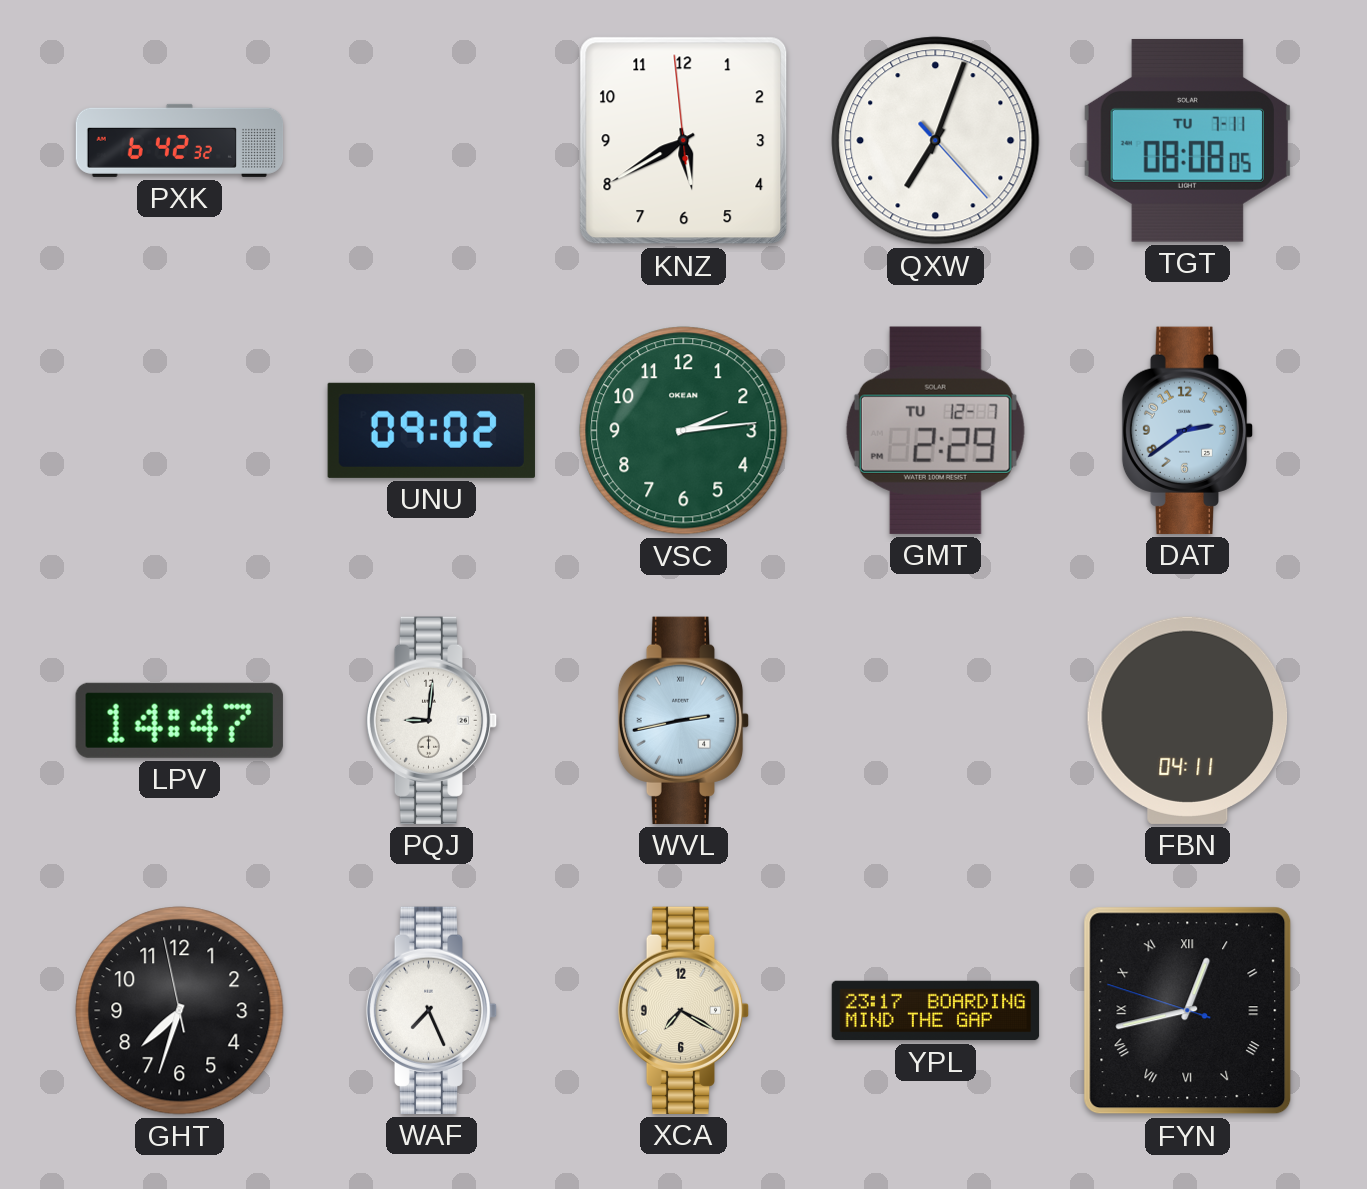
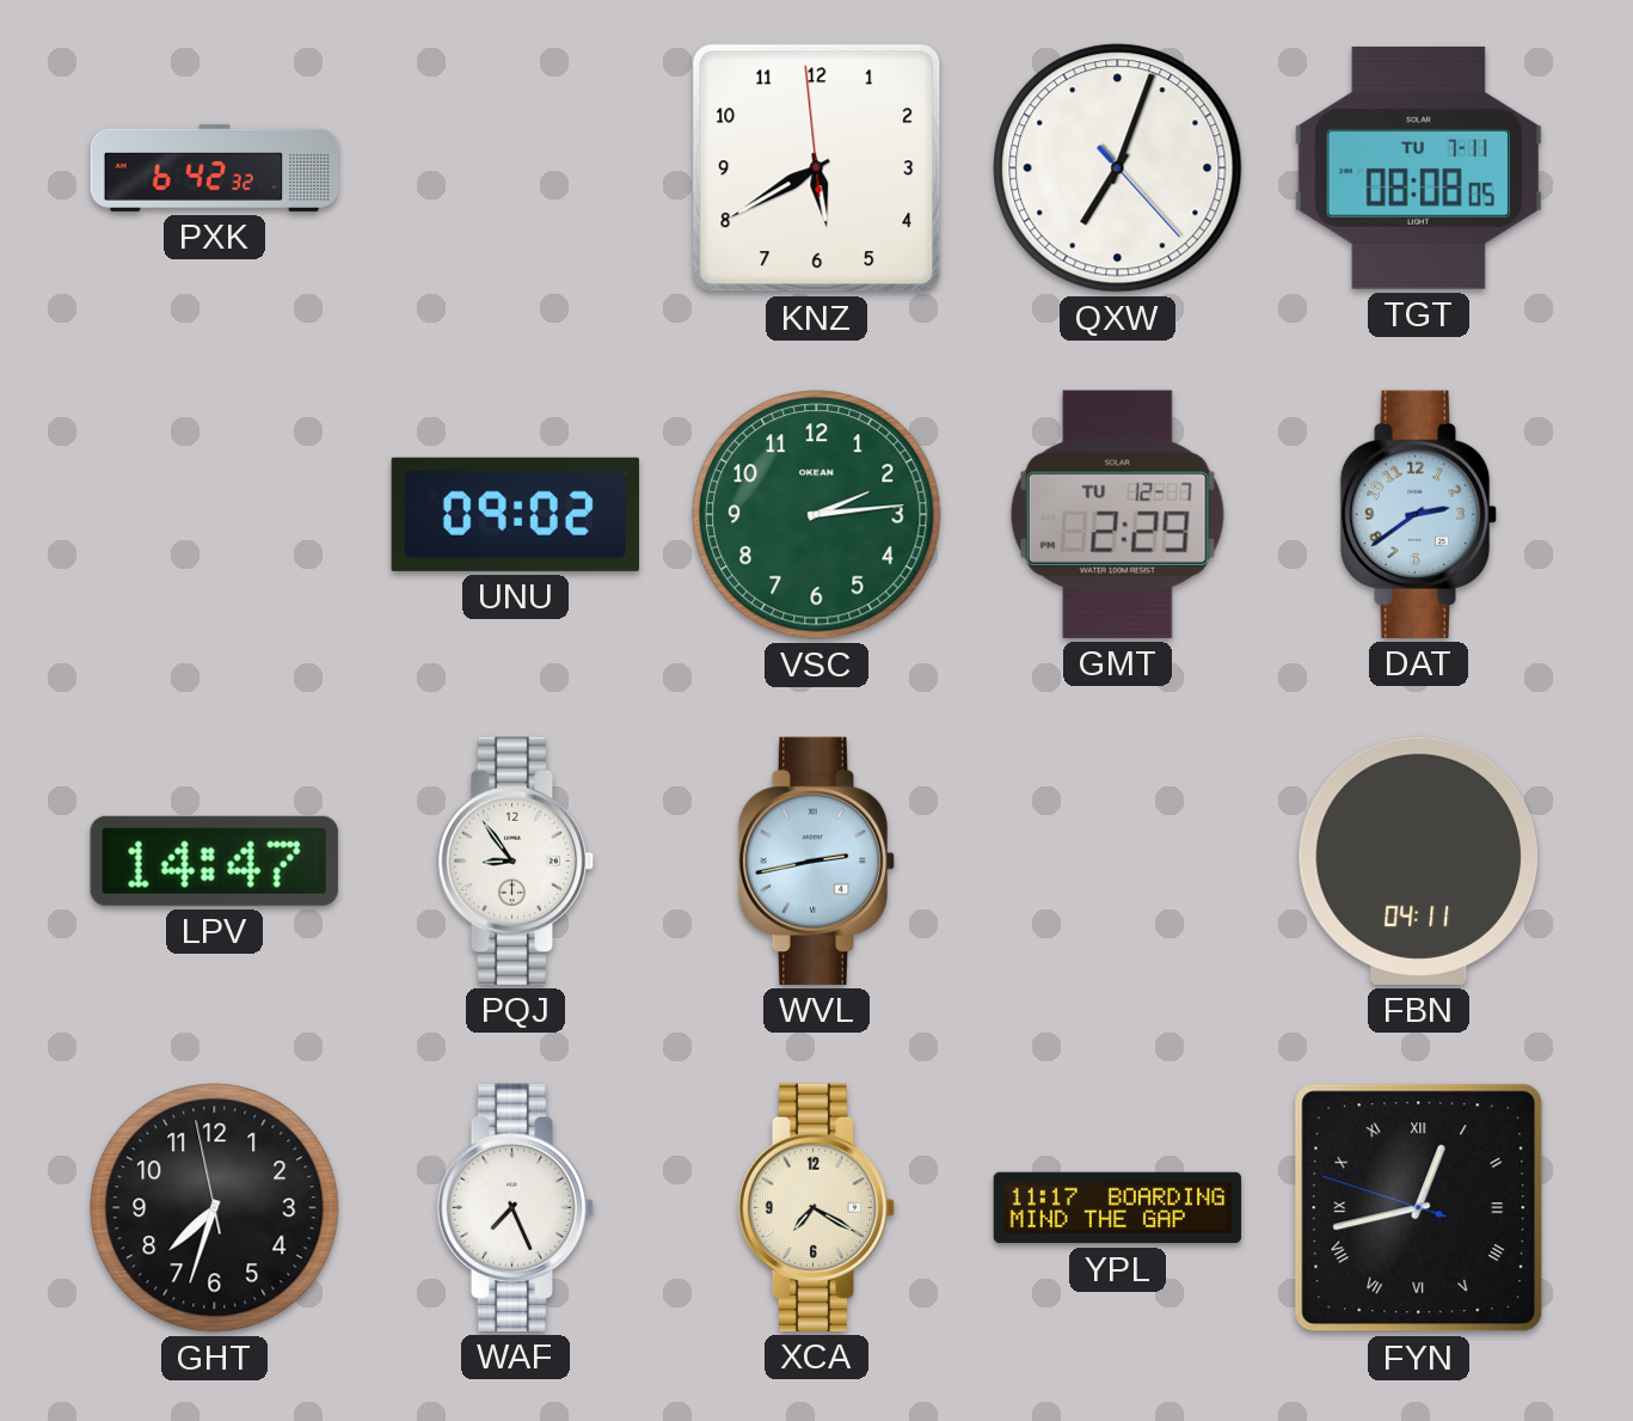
PQJ: 9:01 -> 8:54
YPL: 23:17 -> 11:17
